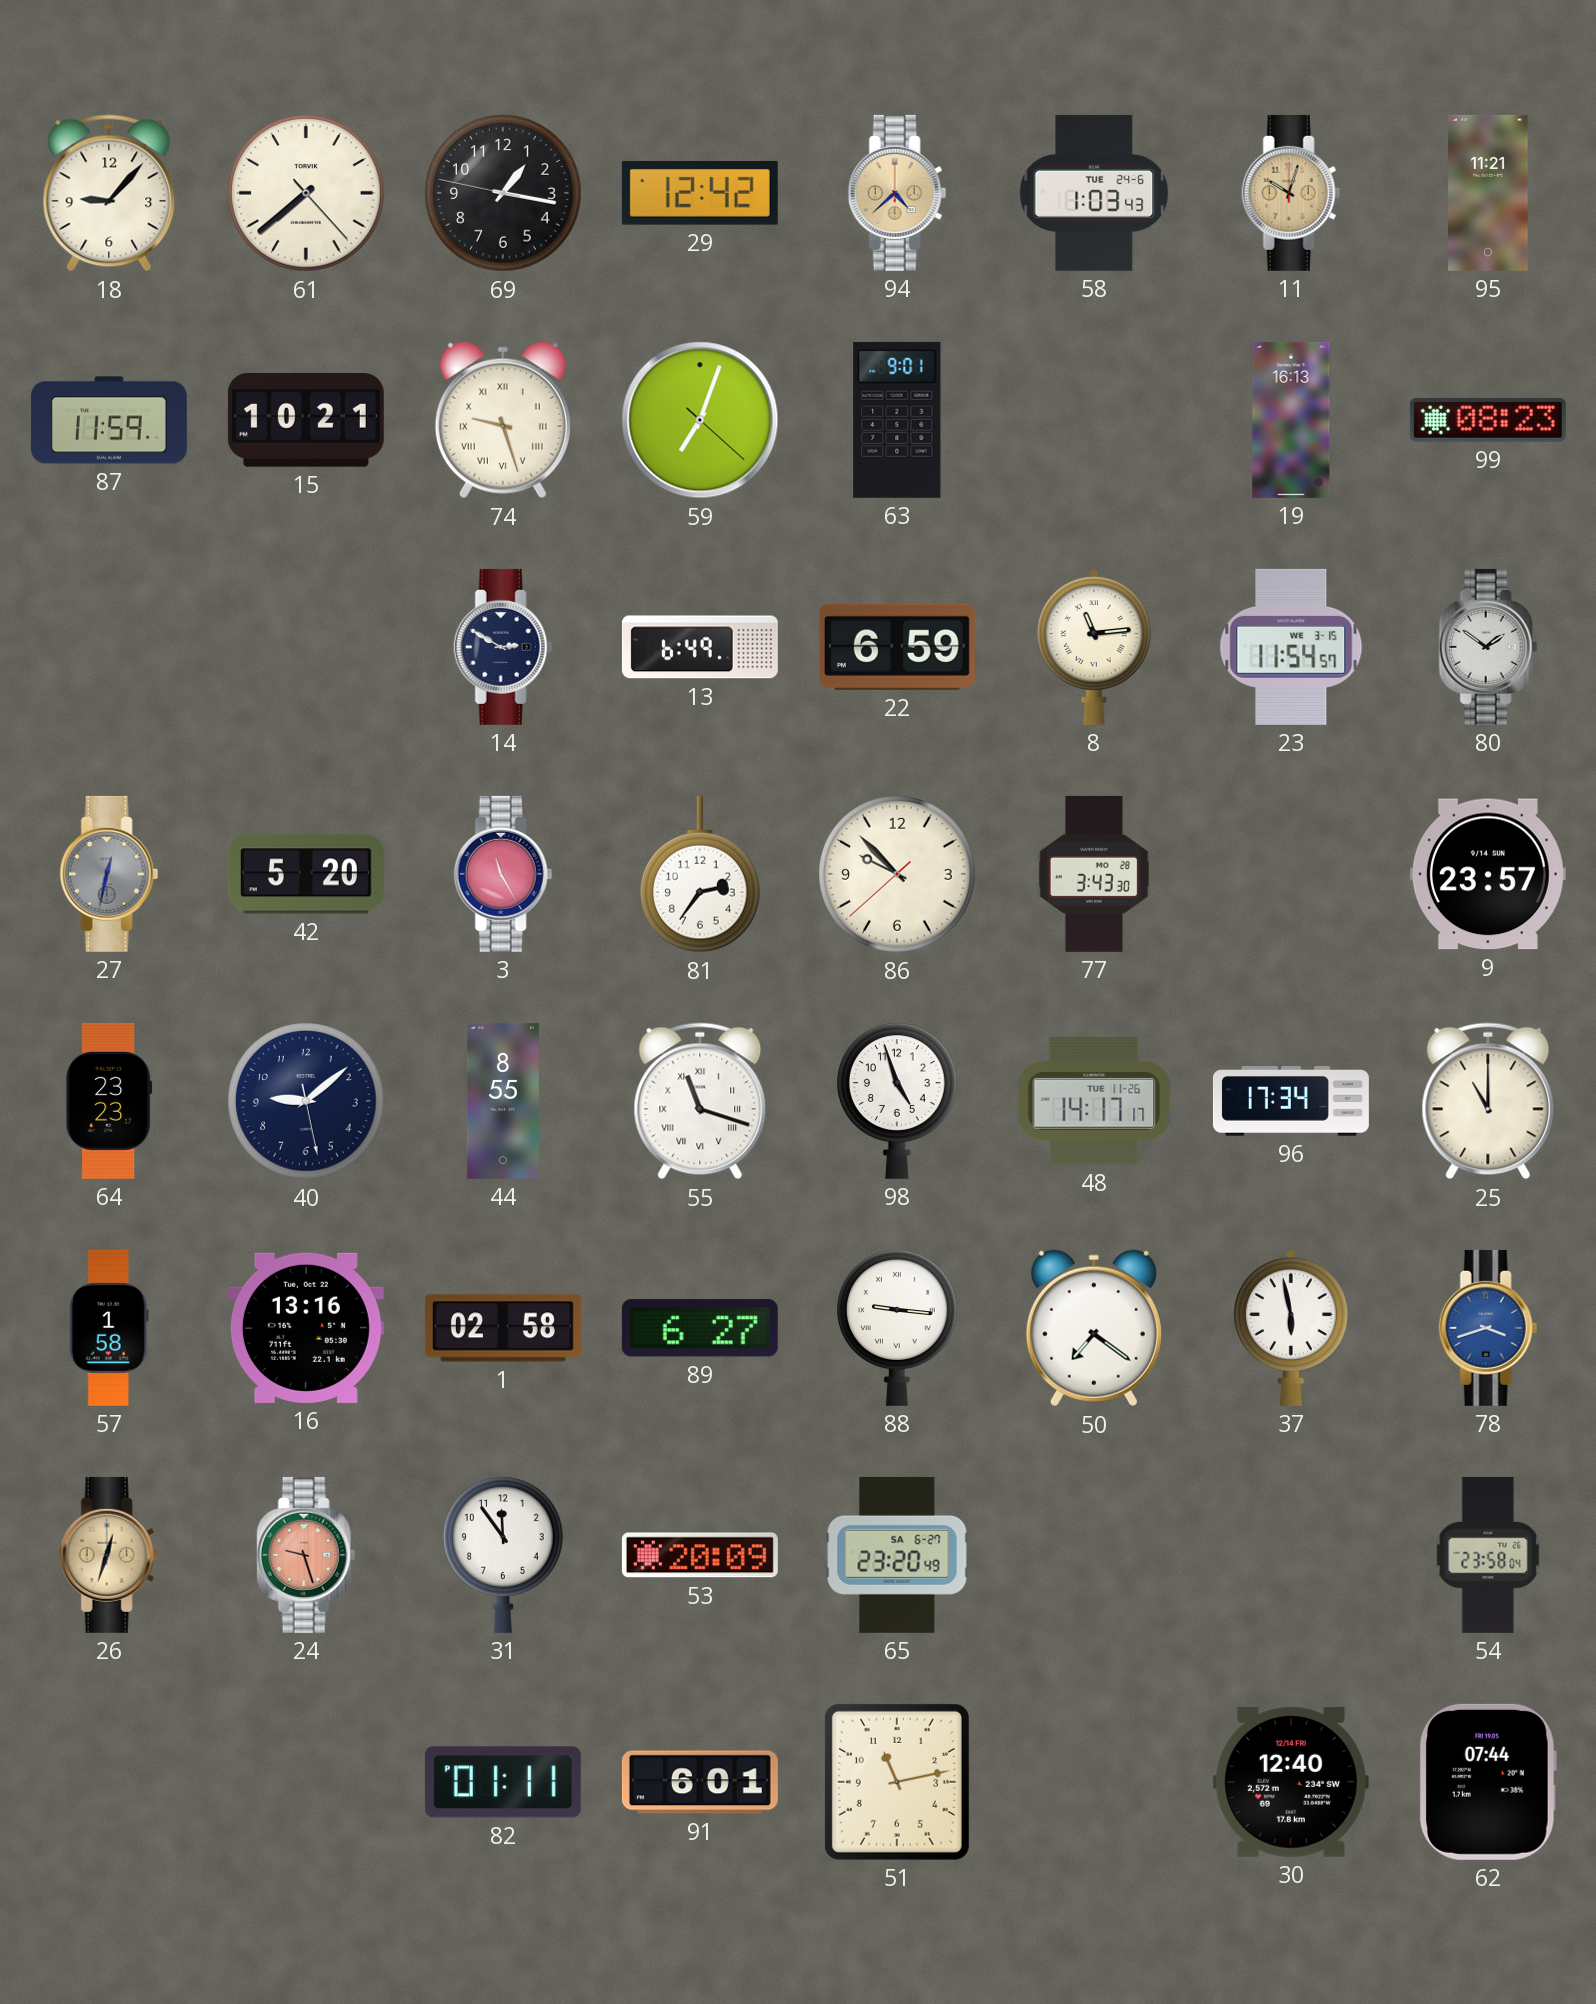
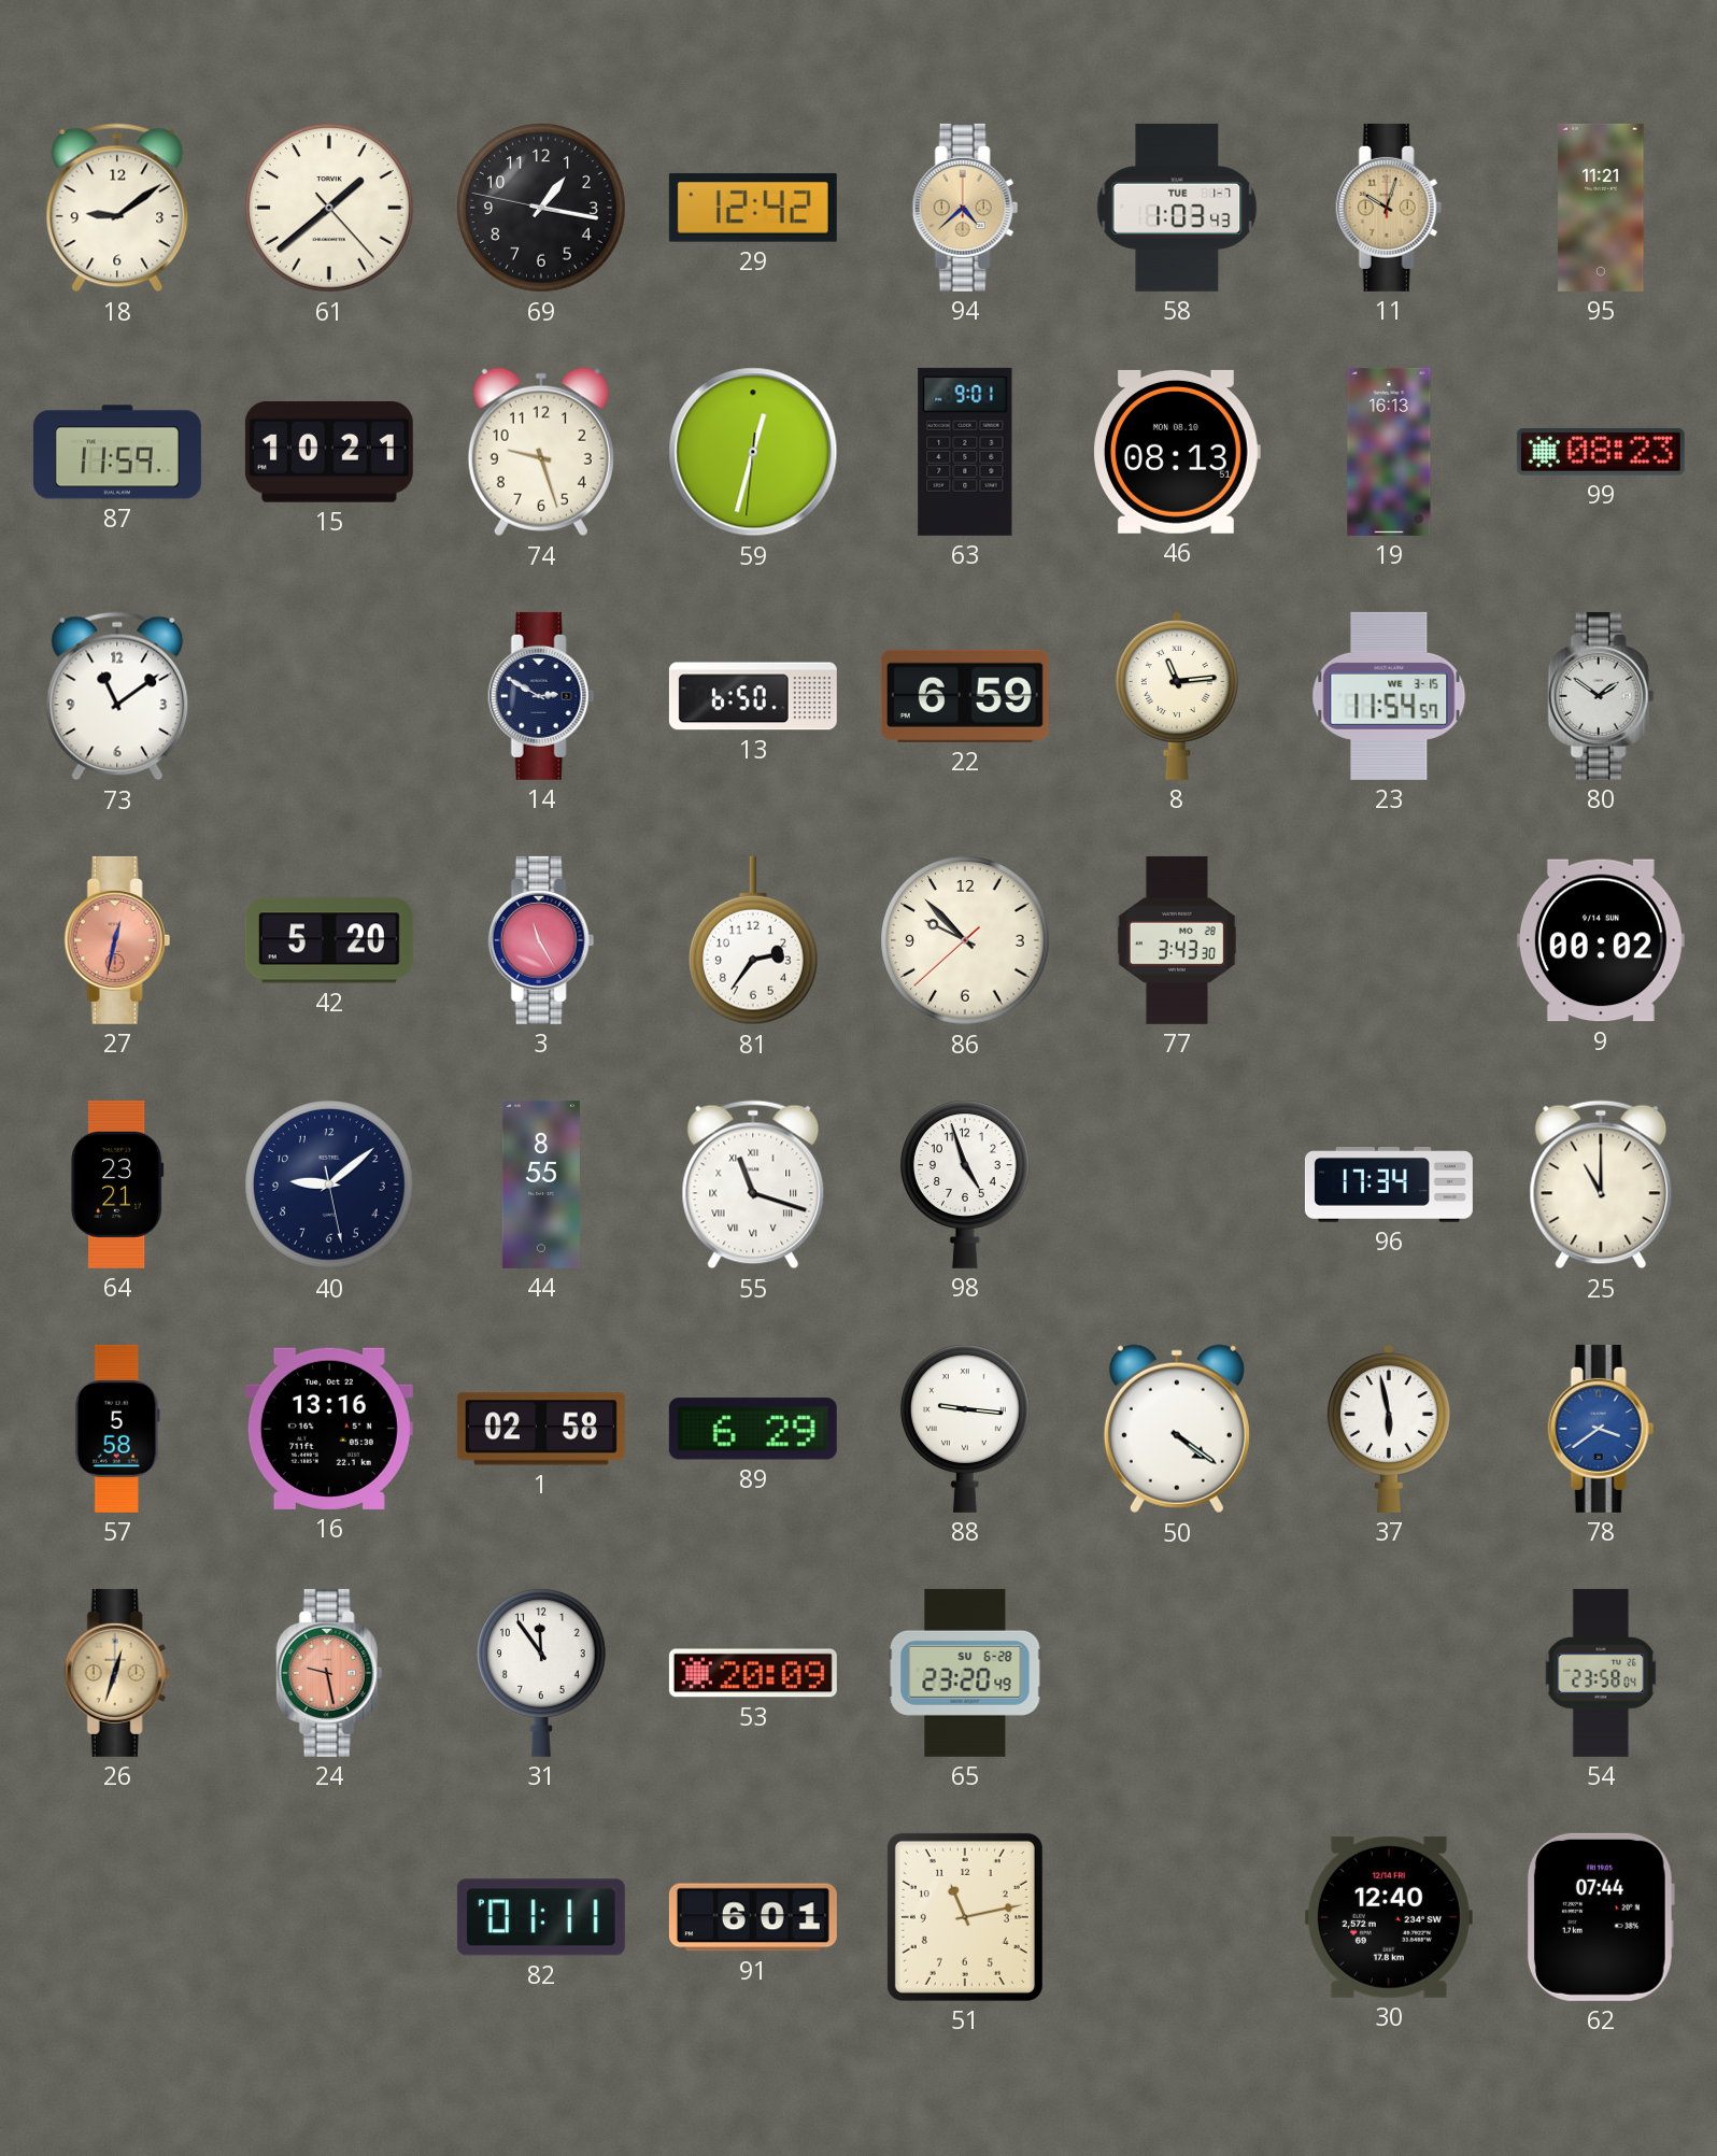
18: 9:07 -> 9:09
61: 7:38 -> 1:38
58 date: TUE 24-6 -> TUE 1-7
74 numerals: Roman -> Arabic
59: 7:03 -> 12:32
46: none -> 08:13
73: none -> 11:09
13: 6:49 -> 6:50
27 dial: grey -> salmon
9: 23:57 -> 00:02
64: 23:23 -> 23:21
48: 14:17 -> none
57: 1:58 -> 5:58
89: 6:27 -> 6:29
50: 7:21 -> 4:21
78: 3:42 -> 3:39
24: 9:27 -> 9:28
65 date: SA 6-27 -> SU 6-28
